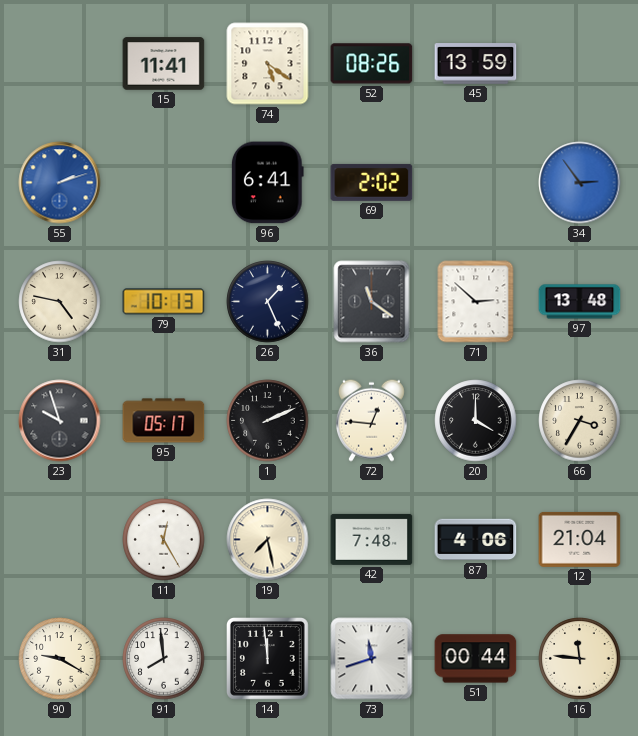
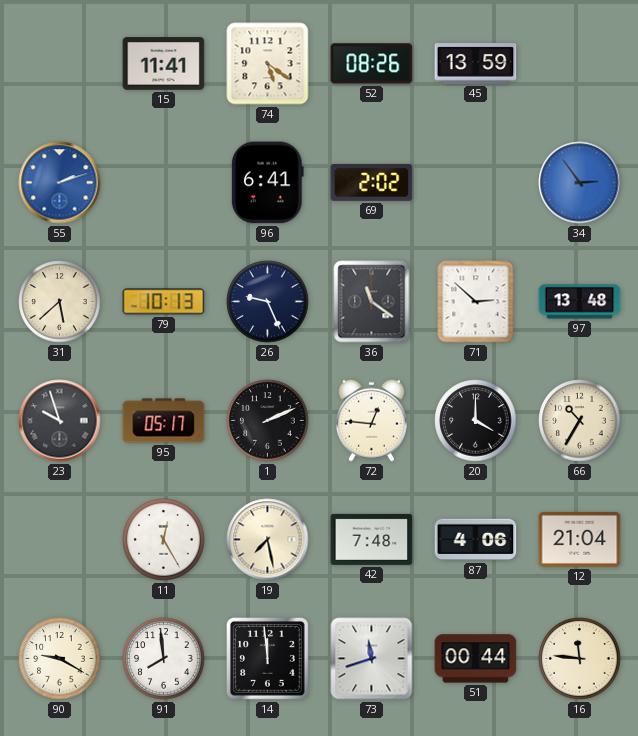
31: 4:47 -> 5:38
26: 1:26 -> 9:26
66: 3:35 -> 10:35
